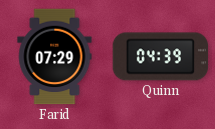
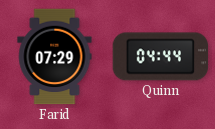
Quinn: 04:39 -> 04:44
